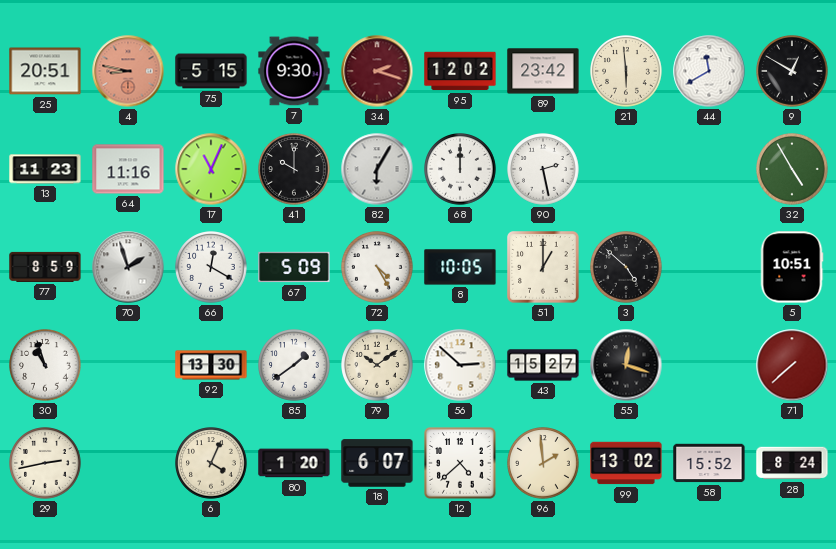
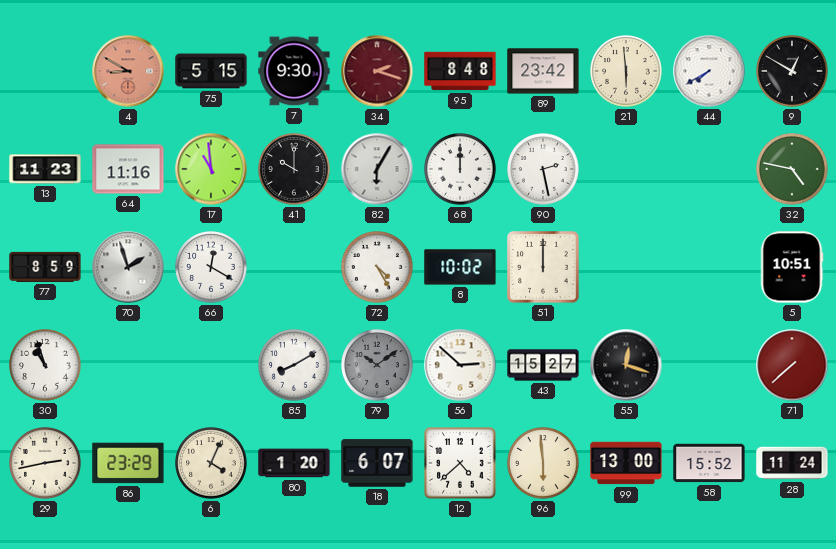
25: 20:51 -> none
4: 8:47 -> 8:50
95: 12:02 -> 8:48
44: 11:40 -> 7:40
17: 11:04 -> 10:59
32: 4:55 -> 4:47
67: 5:09 -> none
8: 10:05 -> 10:02
51: 1:00 -> 12:00
3: 4:52 -> none
92: 13:30 -> none
85: 1:39 -> 8:10
79 dial: cream -> grey
86: none -> 23:29
96: 1:59 -> 5:59
99: 13:02 -> 13:00
28: 8:24 -> 11:24
